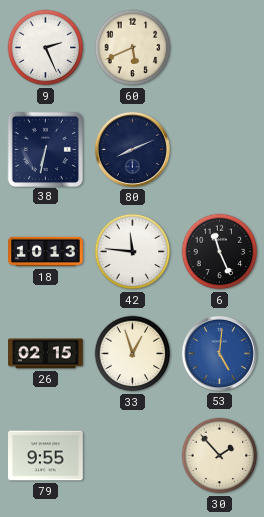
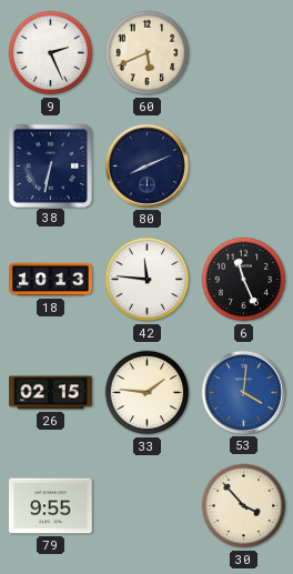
33: 12:57 -> 1:46
53: 5:01 -> 4:01
30: 1:53 -> 3:53
